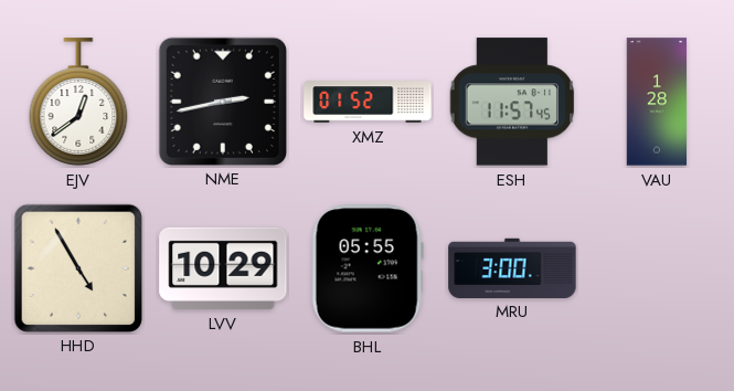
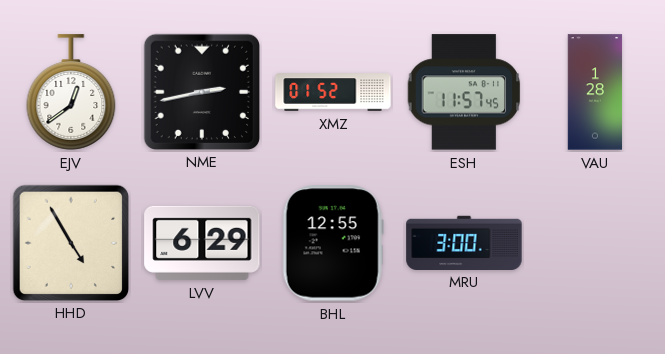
LVV: 10:29 -> 6:29
BHL: 05:55 -> 12:55
